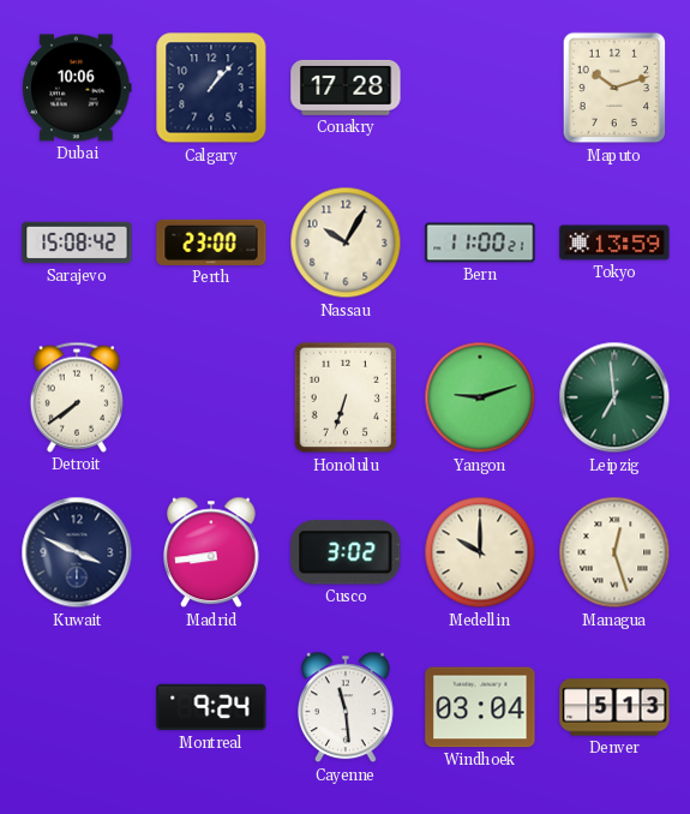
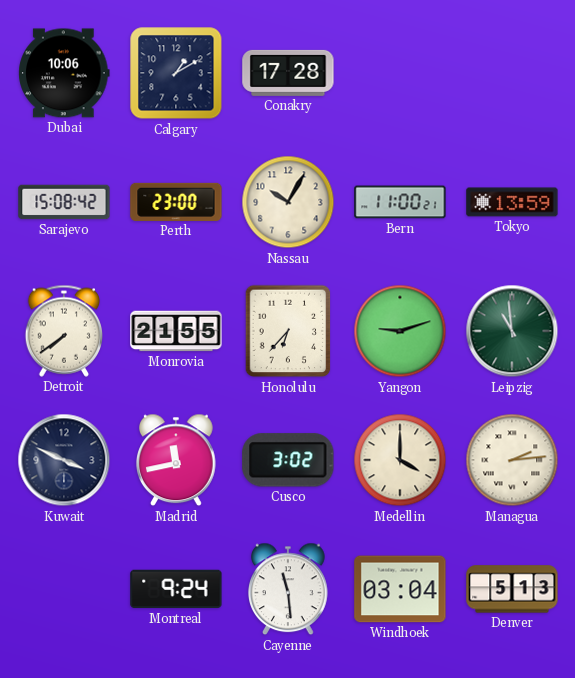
Calgary: 1:07 -> 1:10
Maputo: 10:12 -> none
Monrovia: none -> 21:55
Honolulu: 6:33 -> 6:37
Leipzig: 6:59 -> 10:59
Madrid: 8:44 -> 11:43
Medellin: 10:00 -> 4:00
Managua: 12:27 -> 2:14
